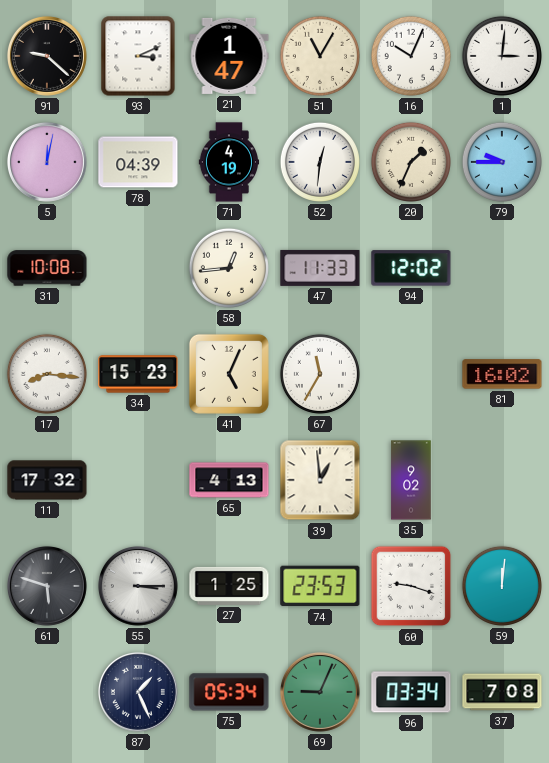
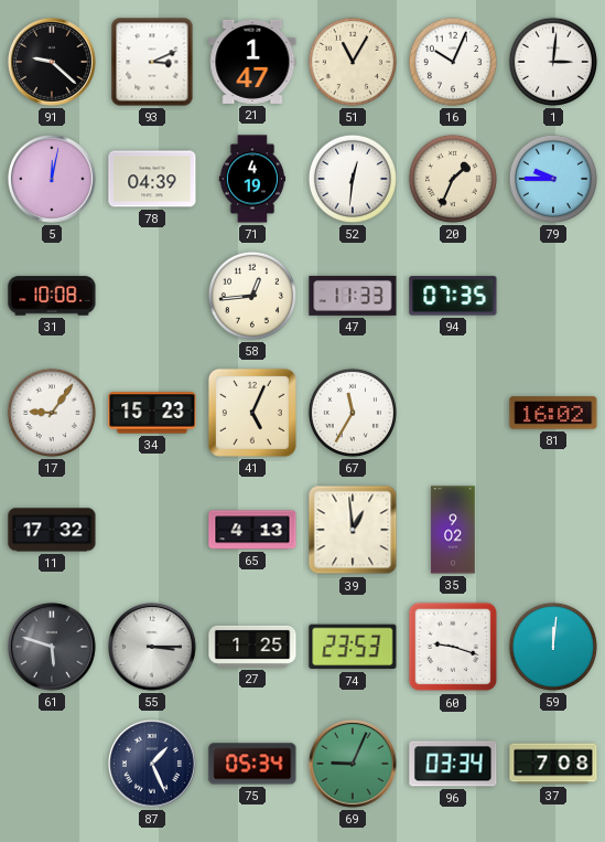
94: 12:02 -> 07:35
17: 8:16 -> 9:06
